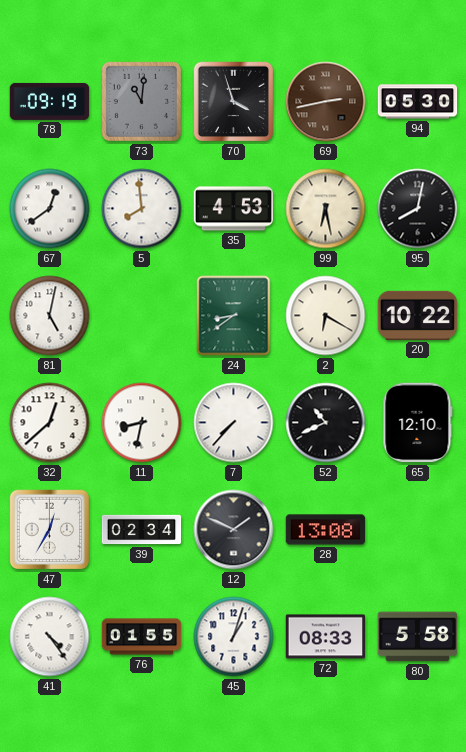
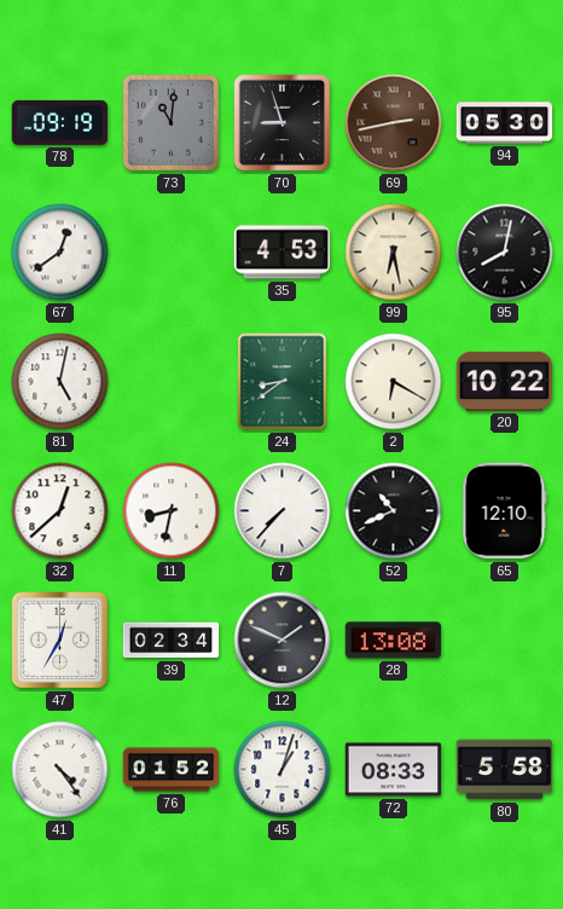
70: 3:57 -> 8:57
5: 7:59 -> none
76: 01:55 -> 01:52
